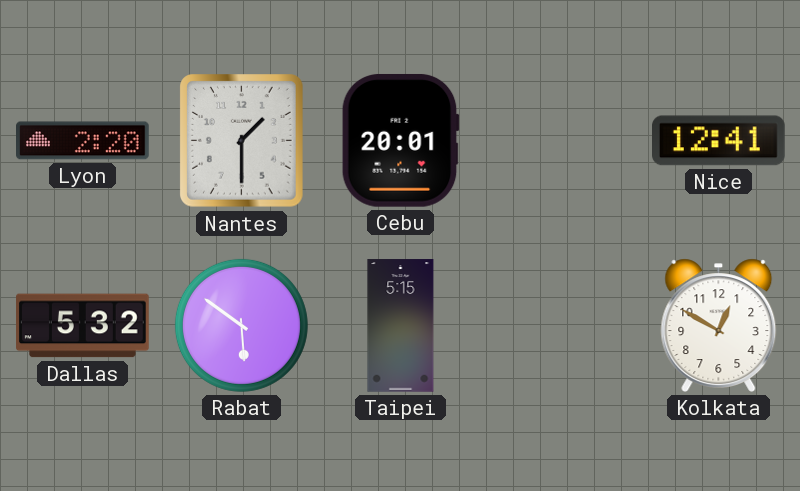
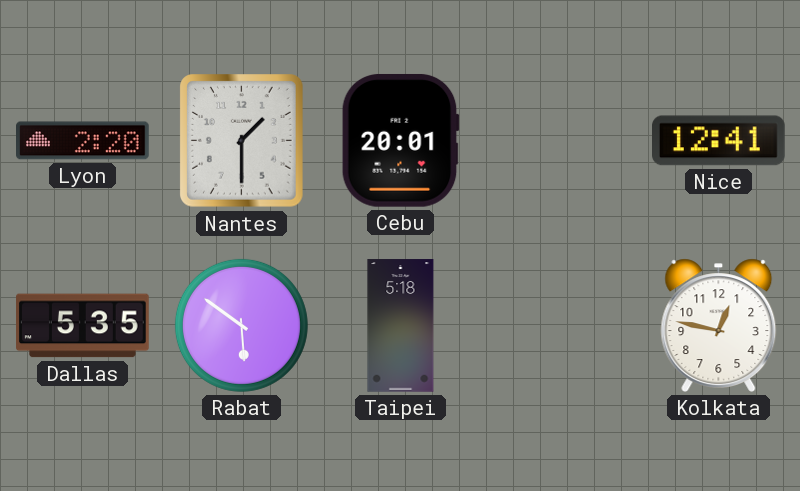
Dallas: 5:32 -> 5:35
Taipei: 5:15 -> 5:18
Kolkata: 12:50 -> 12:47
